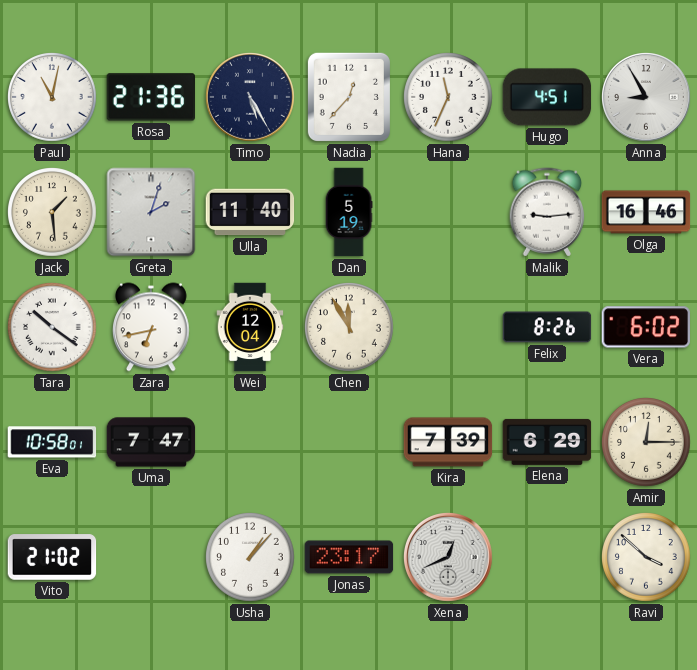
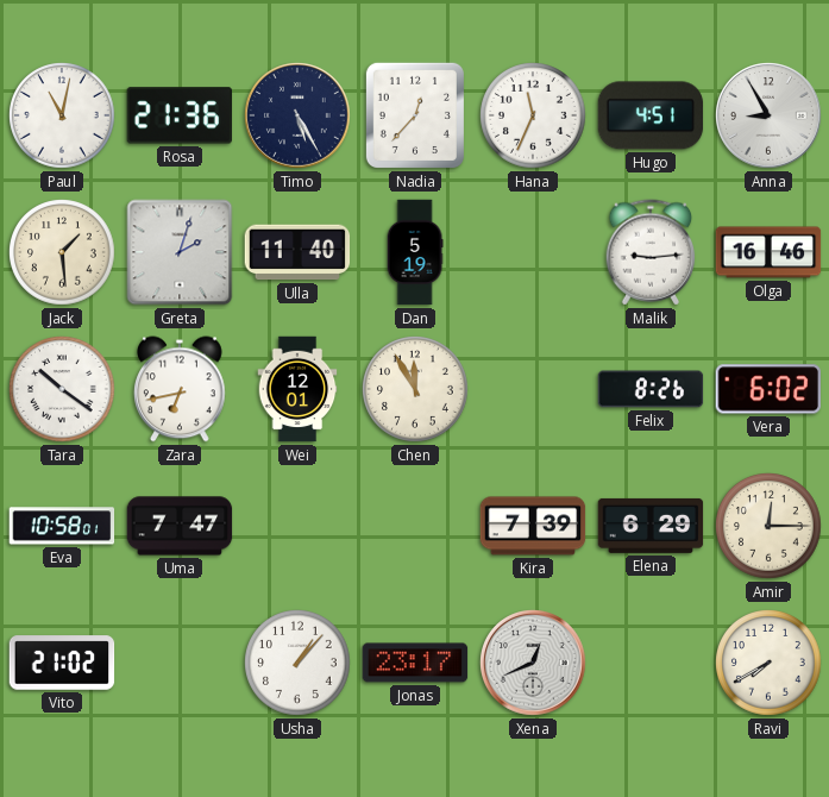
Wei: 12:04 -> 12:01
Ravi: 3:52 -> 7:40
